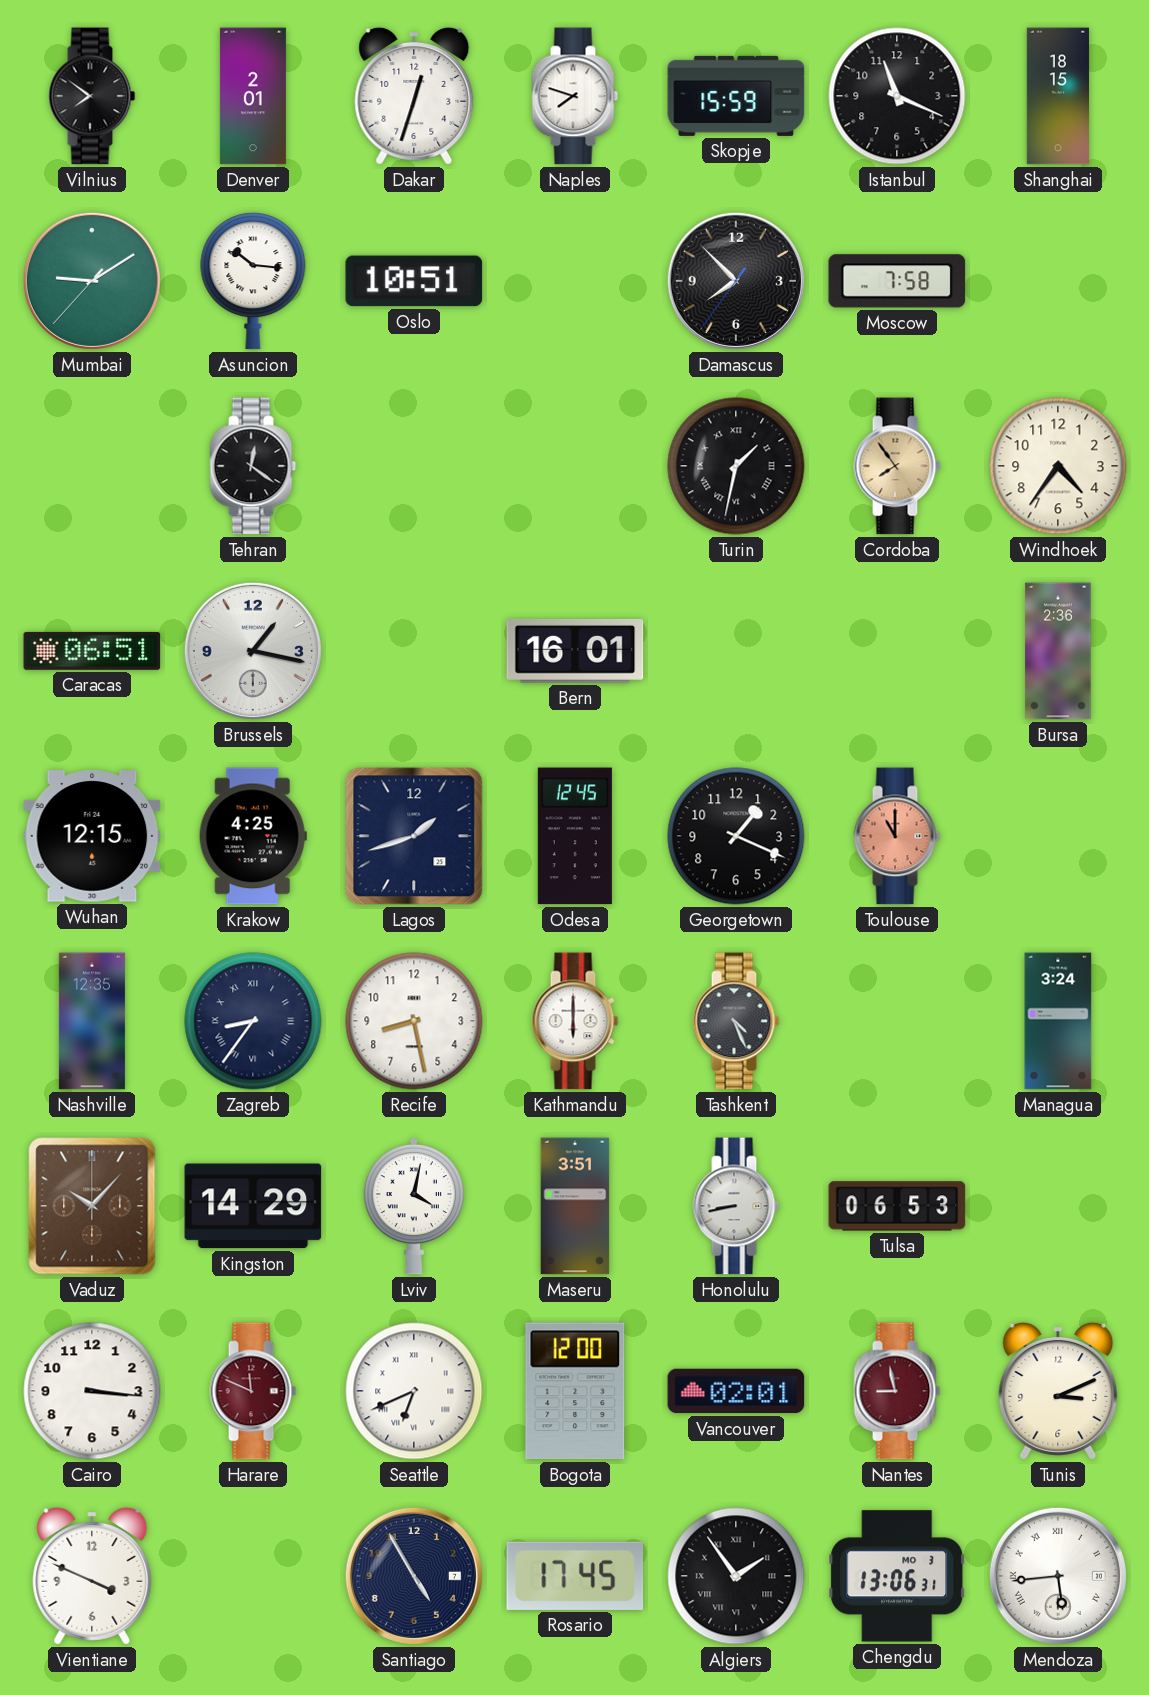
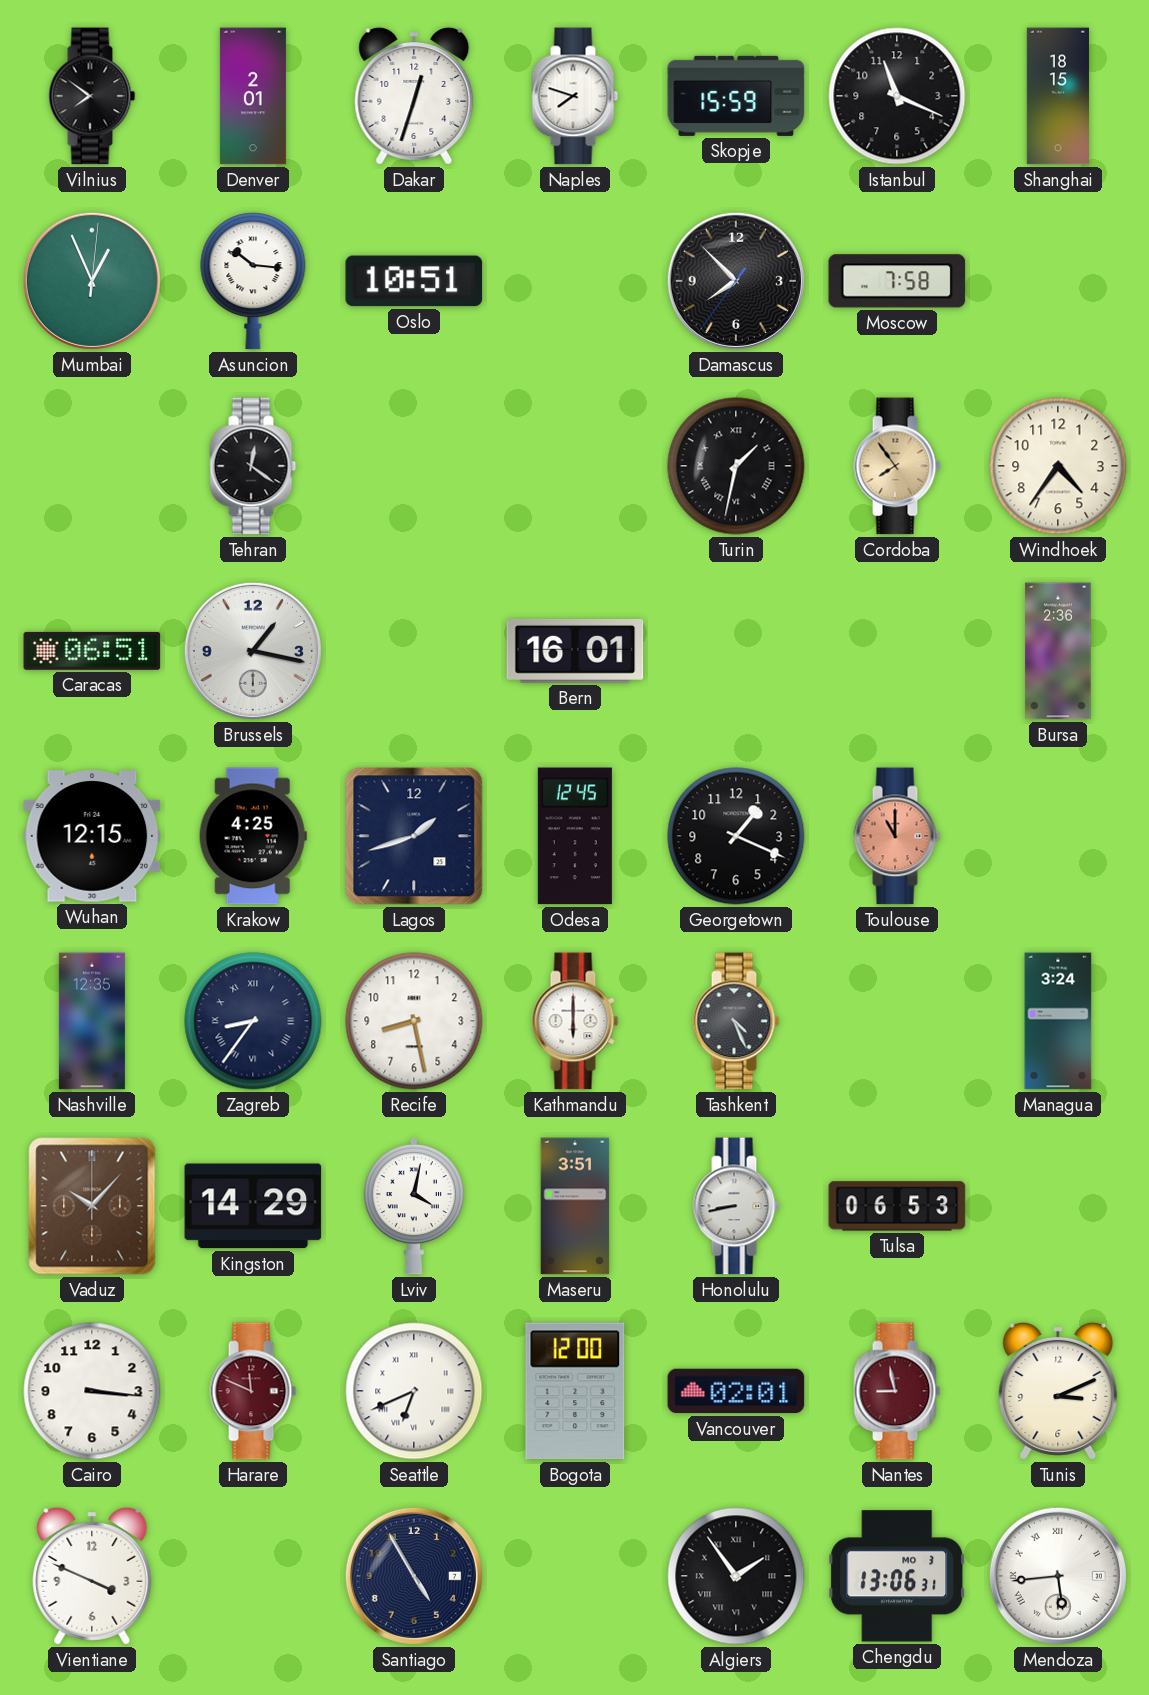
Mumbai: 9:09 -> 12:56
Rosario: 17:45 -> none
